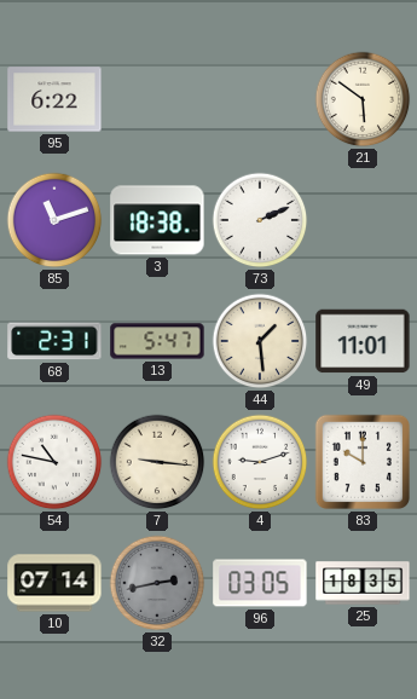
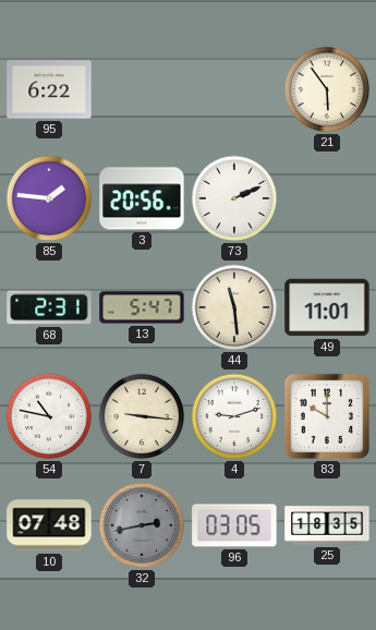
21: 5:51 -> 5:54
85: 11:12 -> 1:46
3: 18:38 -> 20:56
44: 1:29 -> 11:29
10: 07:14 -> 07:48
